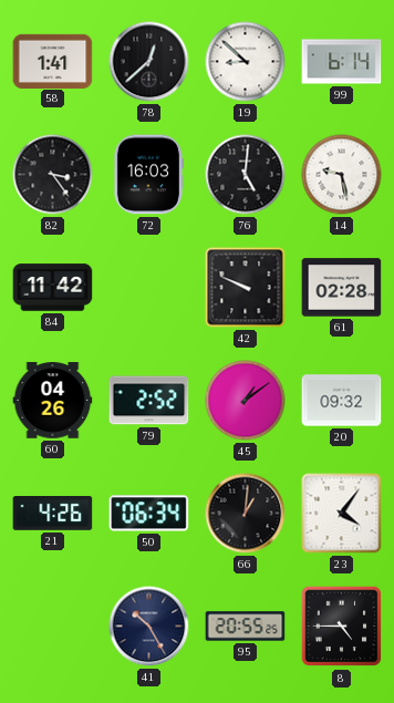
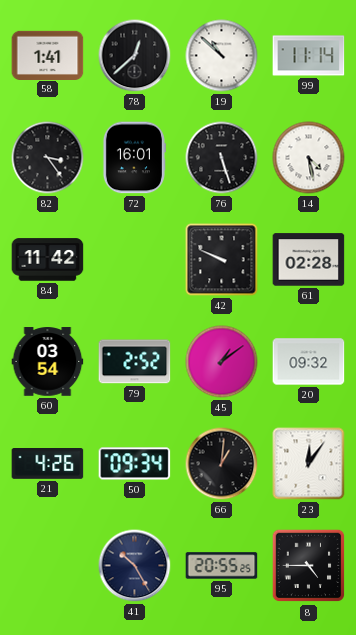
19: 8:52 -> 10:52
99: 6:14 -> 11:14
72: 16:03 -> 16:01
76: 5:01 -> 5:27
14: 9:28 -> 4:28
60: 04:26 -> 03:54
50: 06:34 -> 09:34
23: 4:06 -> 12:06
